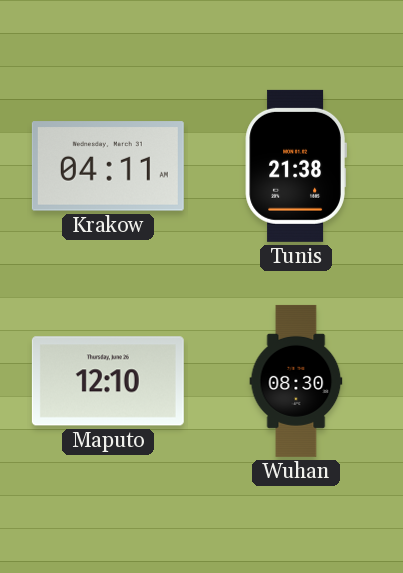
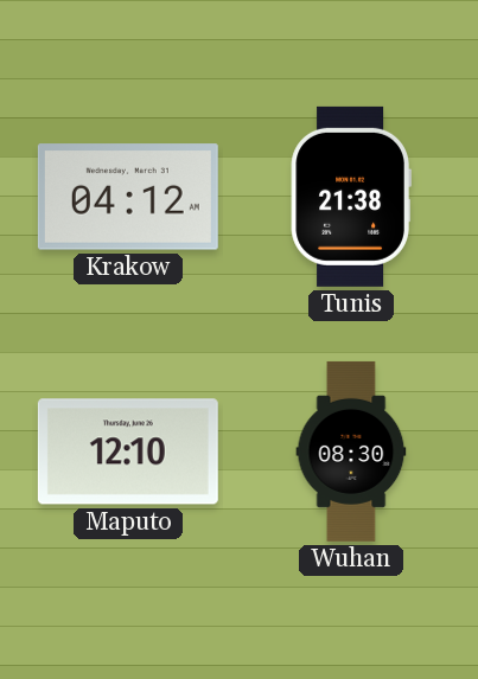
Krakow: 04:11 -> 04:12
